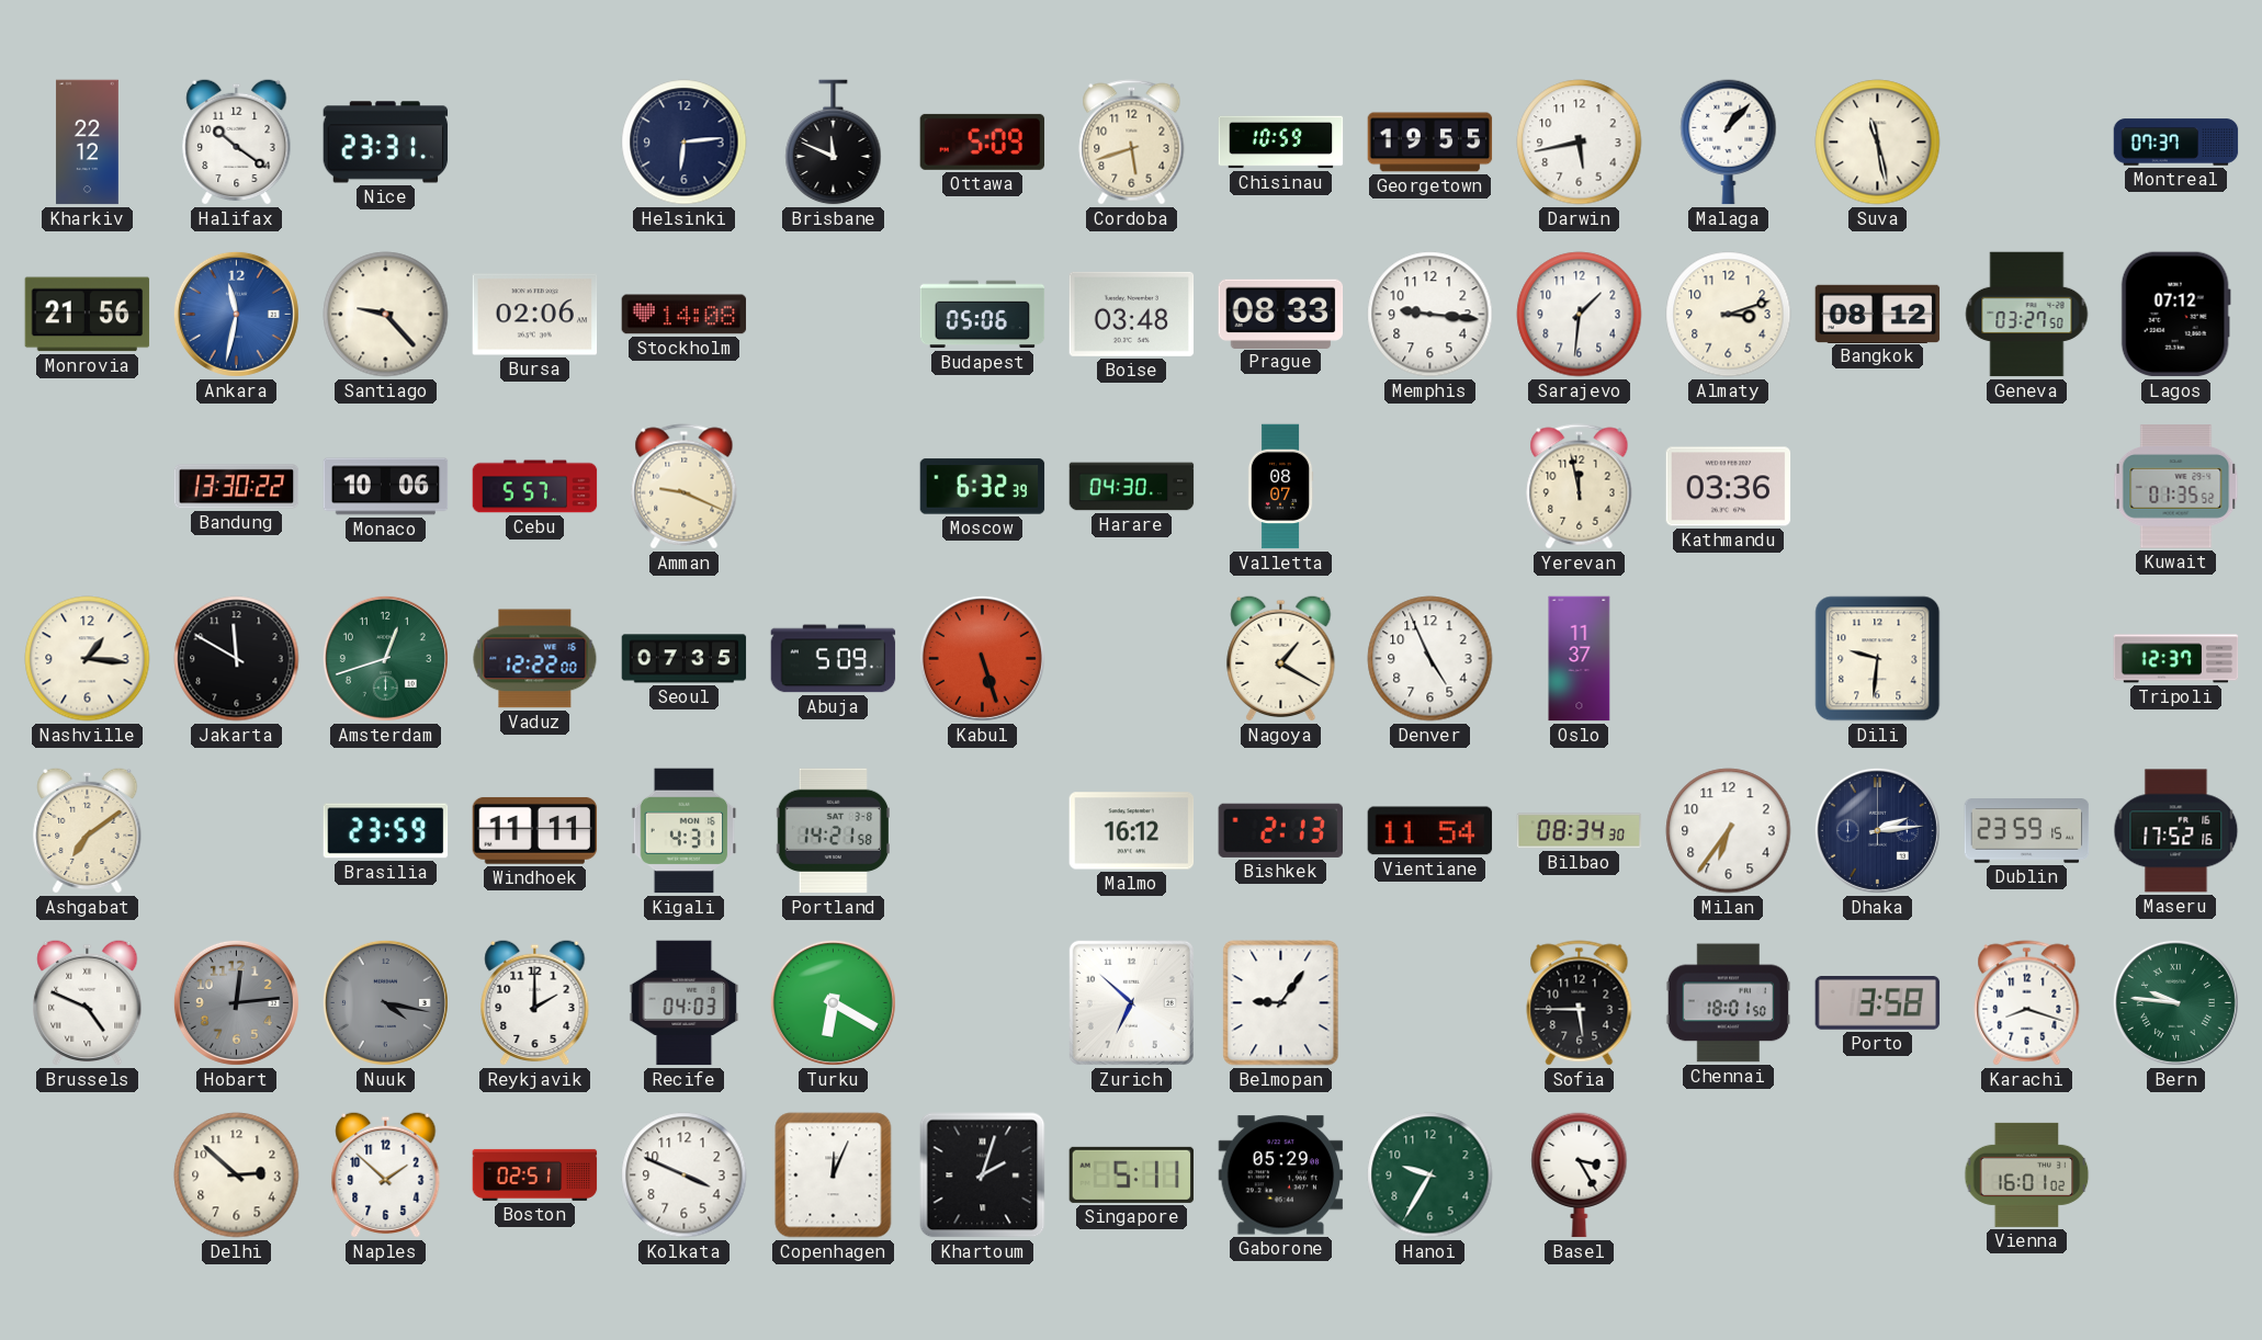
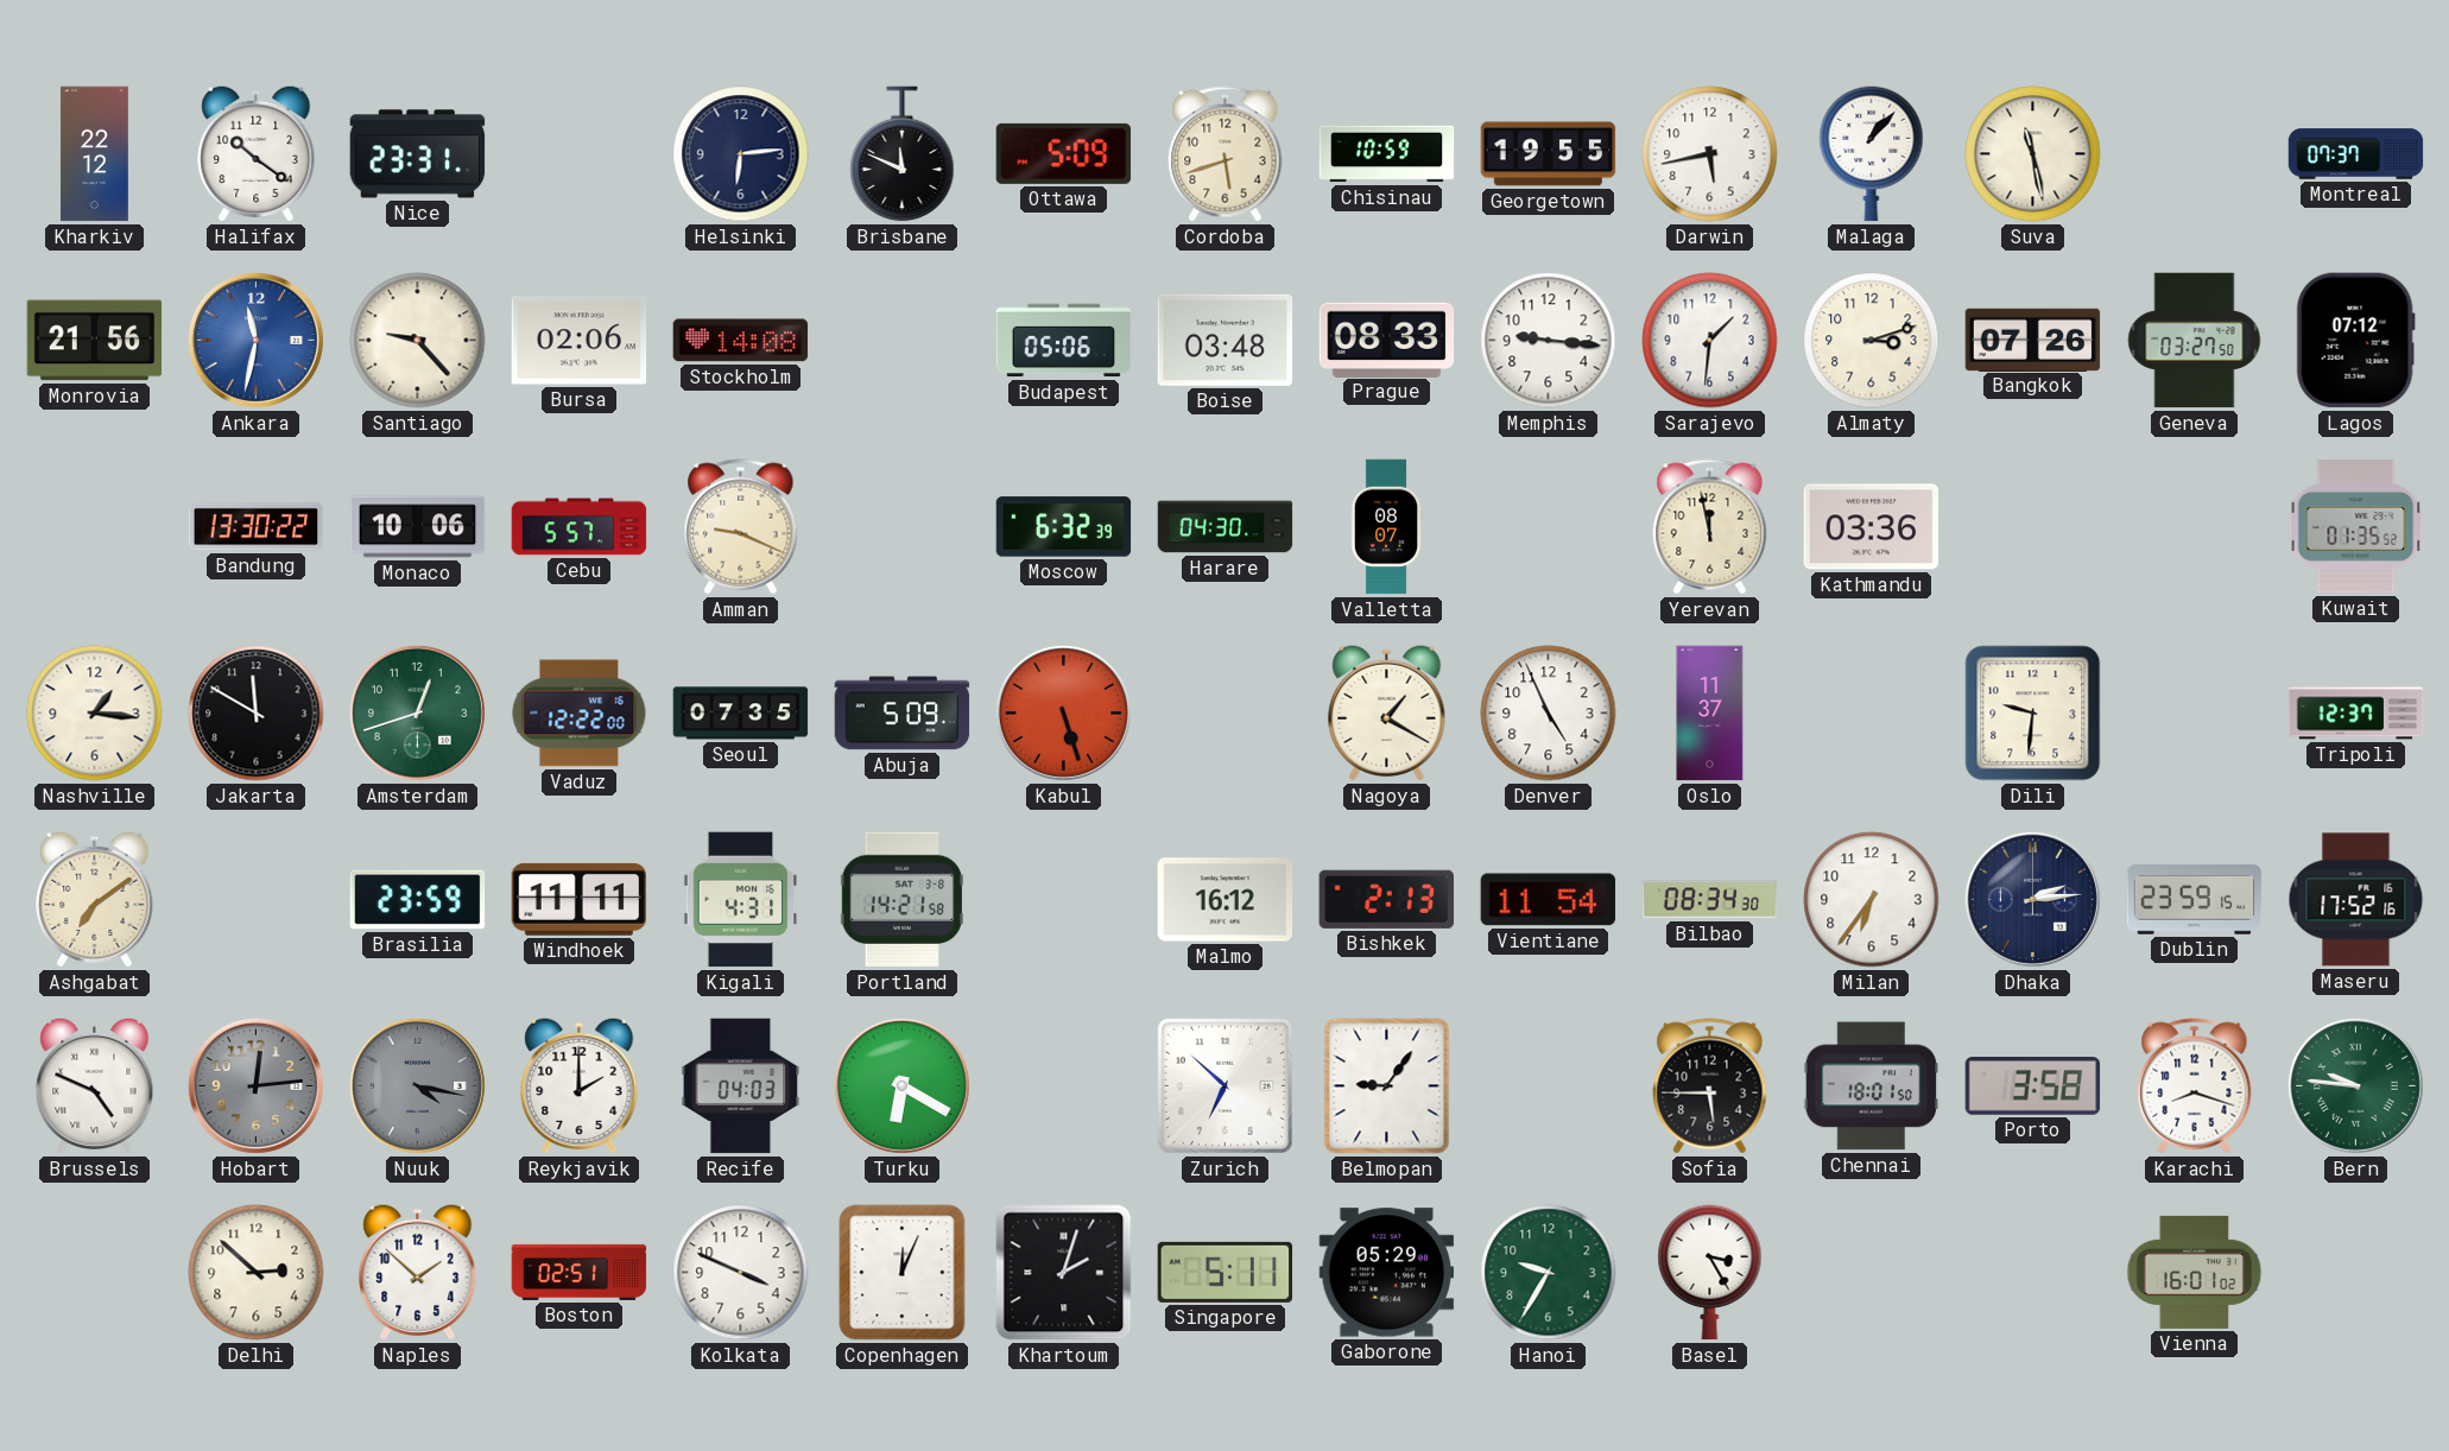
Bangkok: 08:12 -> 07:26
